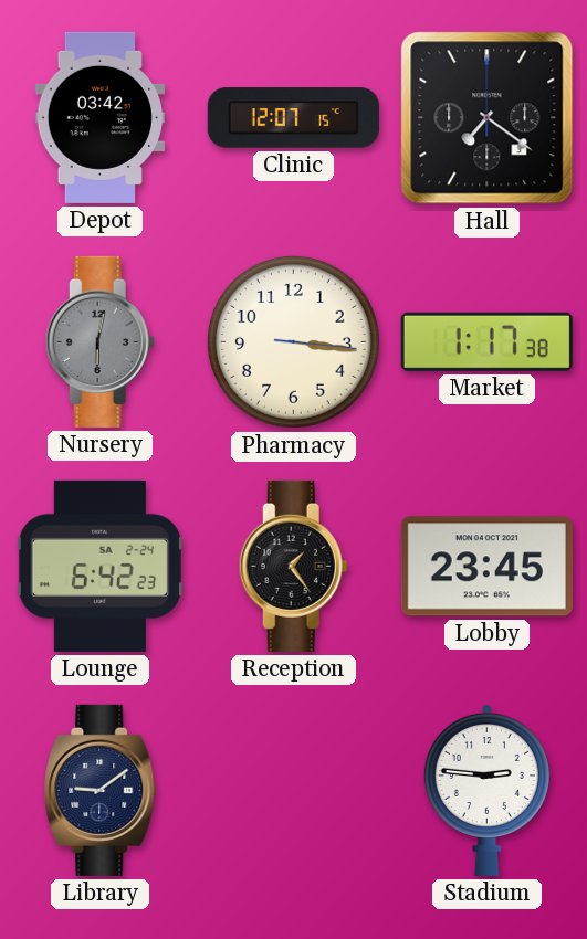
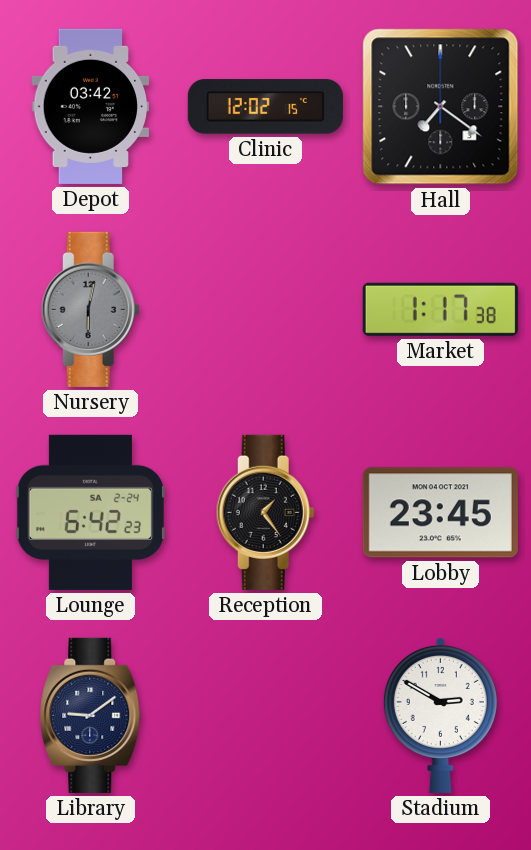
Clinic: 12:07 -> 12:02
Pharmacy: 3:16 -> none
Stadium: 2:46 -> 2:50
